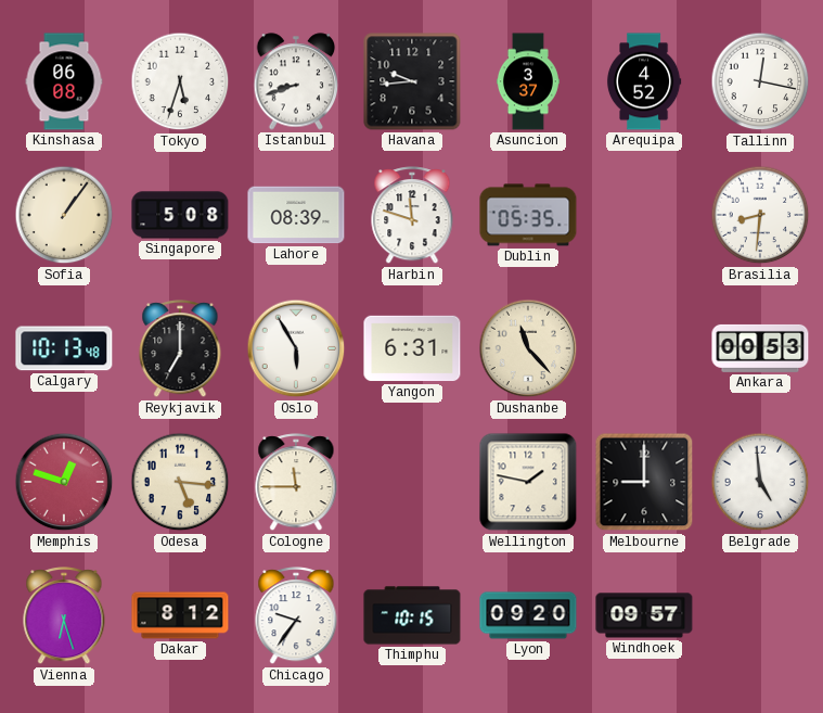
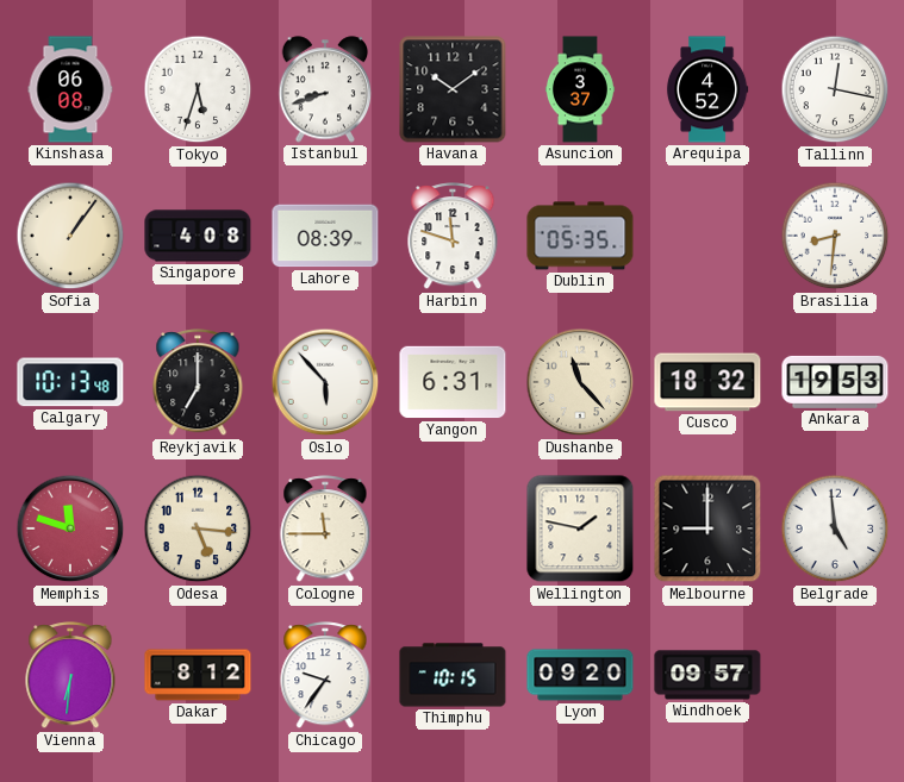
Havana: 9:44 -> 10:09
Singapore: 5:08 -> 4:08
Oslo: 5:55 -> 5:53
Cusco: none -> 18:32
Ankara: 00:53 -> 19:53
Memphis: 12:48 -> 11:48
Vienna: 6:27 -> 6:31
